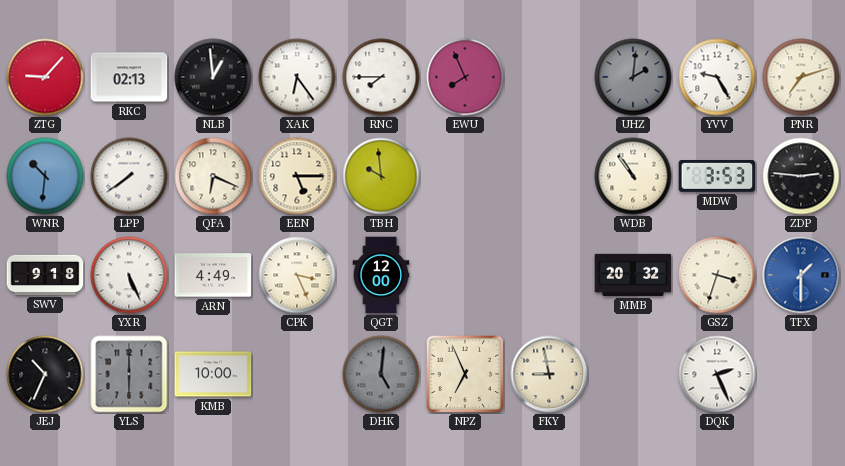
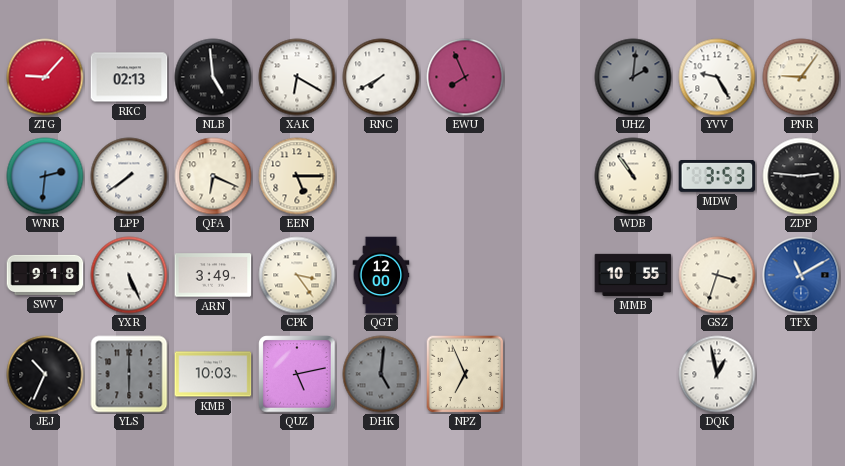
NLB: 12:59 -> 4:59
XAK: 6:24 -> 6:20
RNC: 7:45 -> 7:40
PNR: 7:12 -> 9:06
WNR: 10:31 -> 2:31
TBH: 9:59 -> none
ARN: 4:49 -> 3:49
CPK: 3:26 -> 3:24
MMB: 20:32 -> 10:55
TFX: 1:30 -> 11:10
KMB: 10:00 -> 10:03
QUZ: none -> 5:13
FKY: 8:58 -> none
DQK: 2:26 -> 12:58
